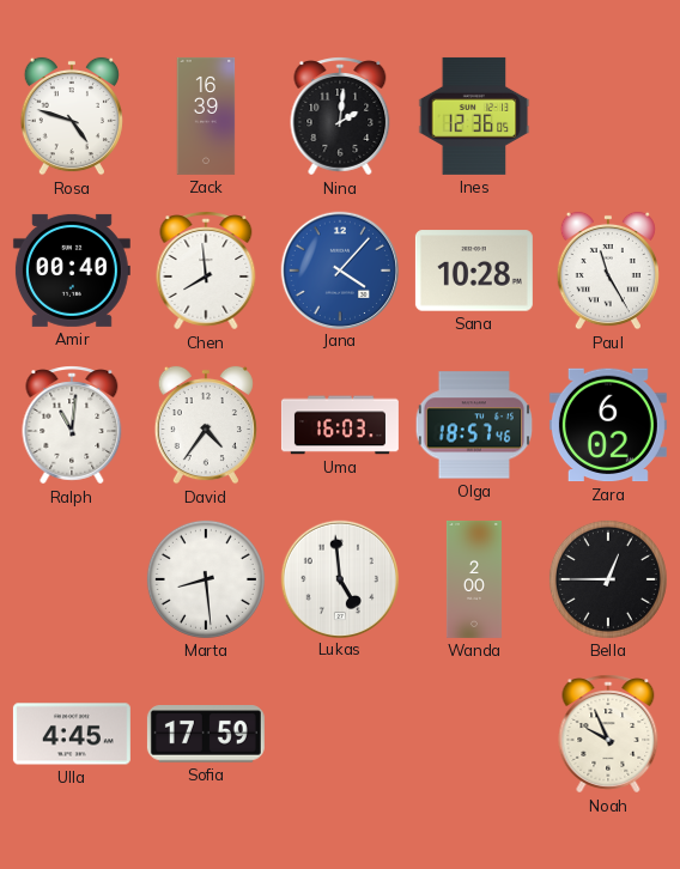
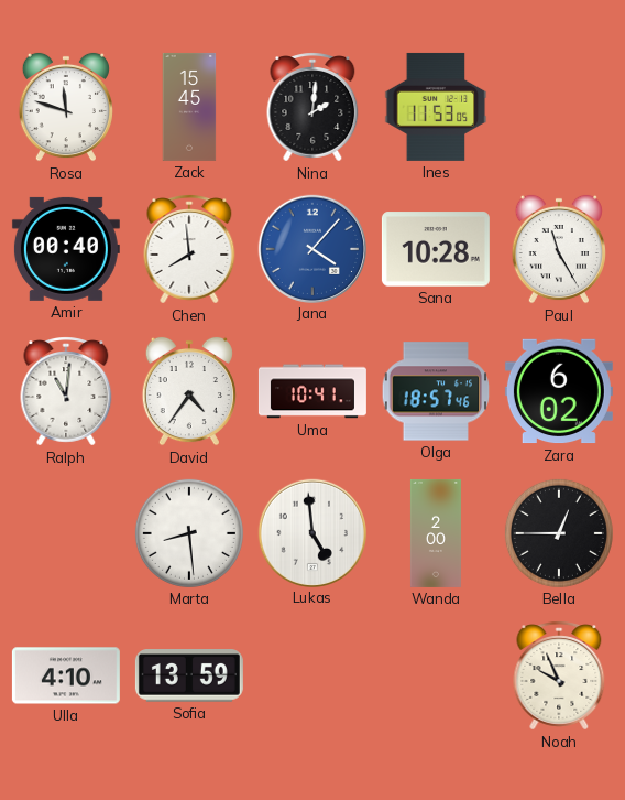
Rosa: 4:48 -> 11:48
Zack: 16:39 -> 15:45
Ines: 12:36 -> 11:53
Uma: 16:03 -> 10:41
Ulla: 4:45 -> 4:10
Sofia: 17:59 -> 13:59
